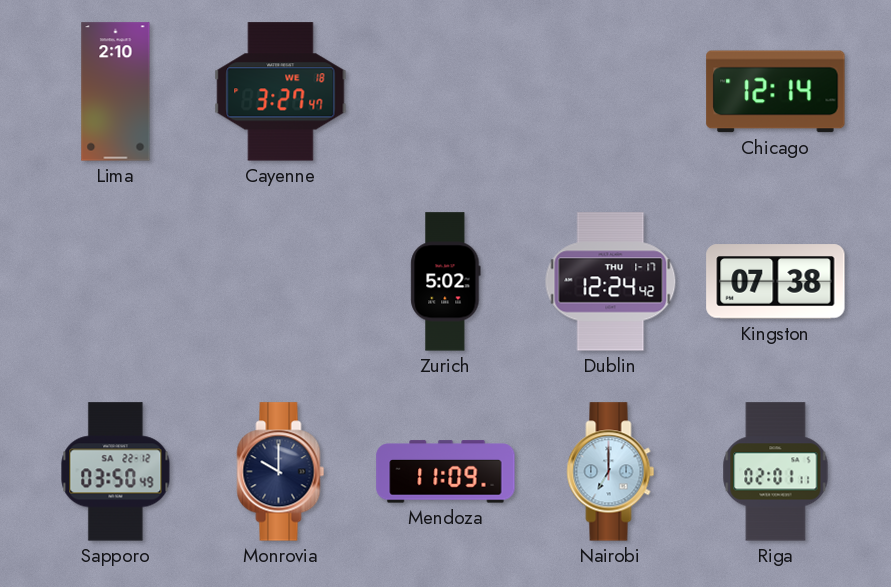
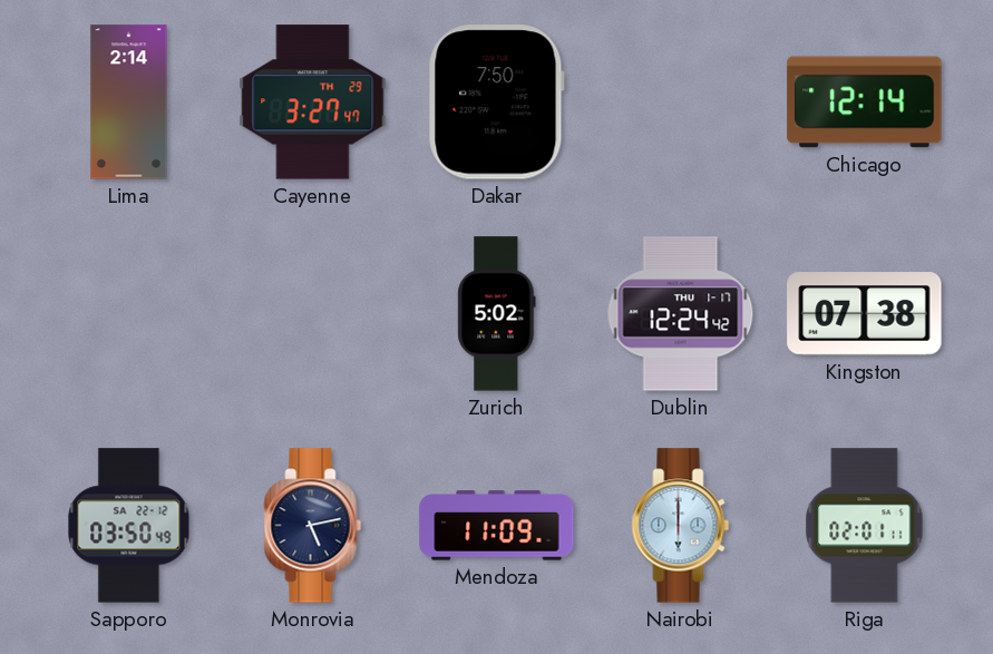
Lima: 2:10 -> 2:14
Cayenne date: WE 18 -> TH 29
Dakar: none -> 7:50
Monrovia: 10:00 -> 5:13
Nairobi: 7:00 -> 6:00
